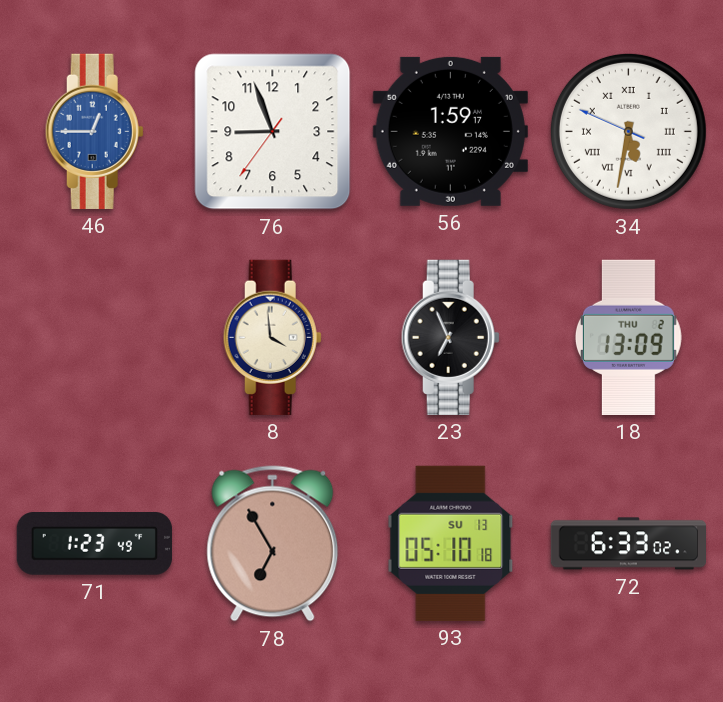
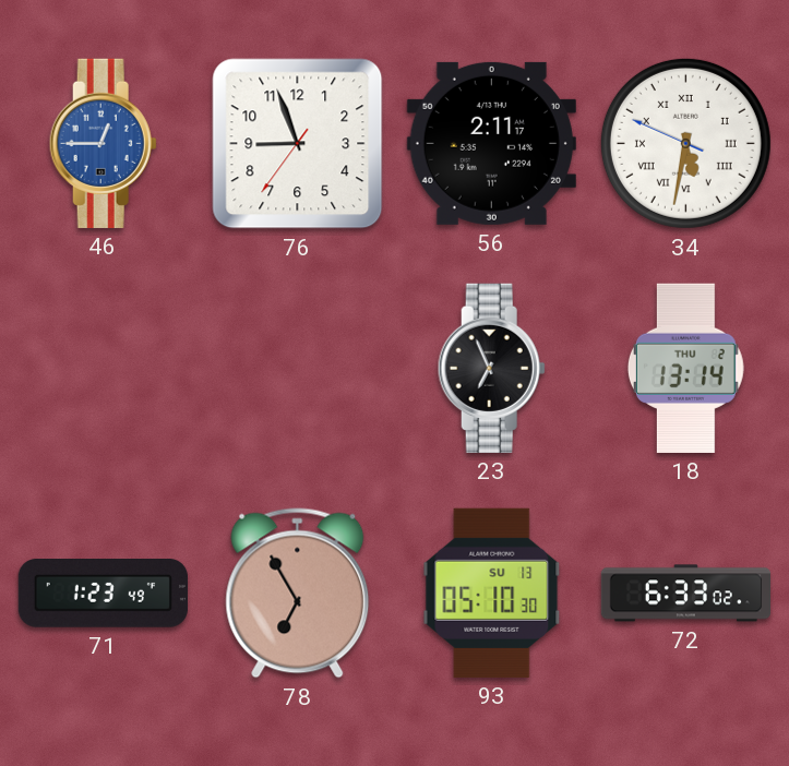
56: 1:59 -> 2:11
8: 3:59 -> none
18: 13:09 -> 13:14
93: 05:10:18 -> 05:10:30
